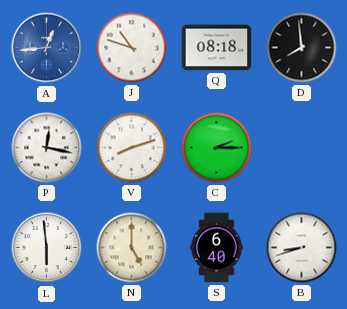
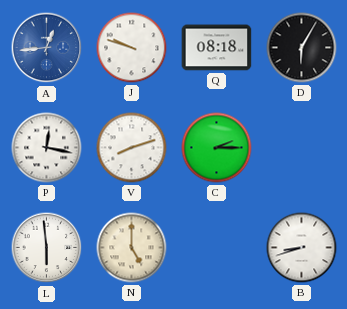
J: 10:48 -> 9:48
D: 7:59 -> 6:05
S: 6:40 -> none
